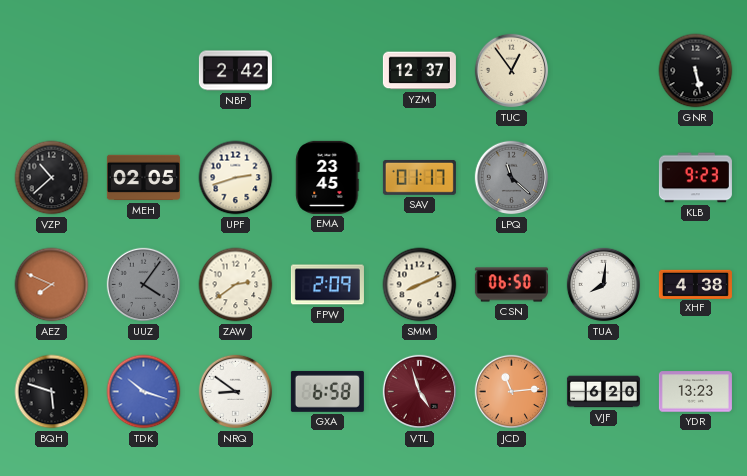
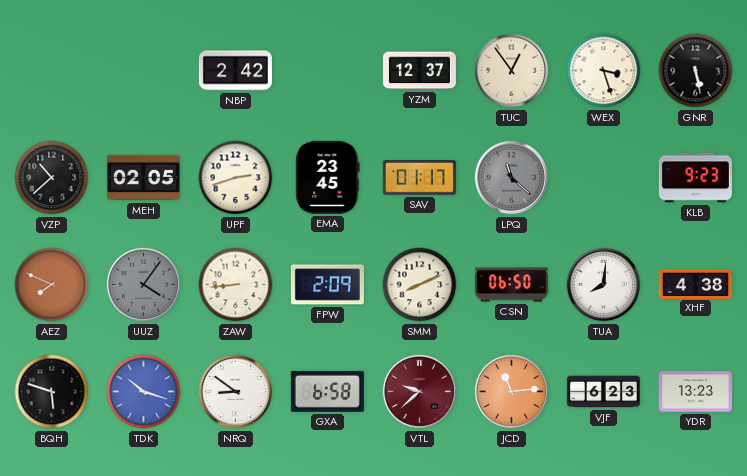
WEX: none -> 3:27
ZAW: 2:39 -> 8:44
VTL: 4:57 -> 9:38
VJF: 6:20 -> 6:23
